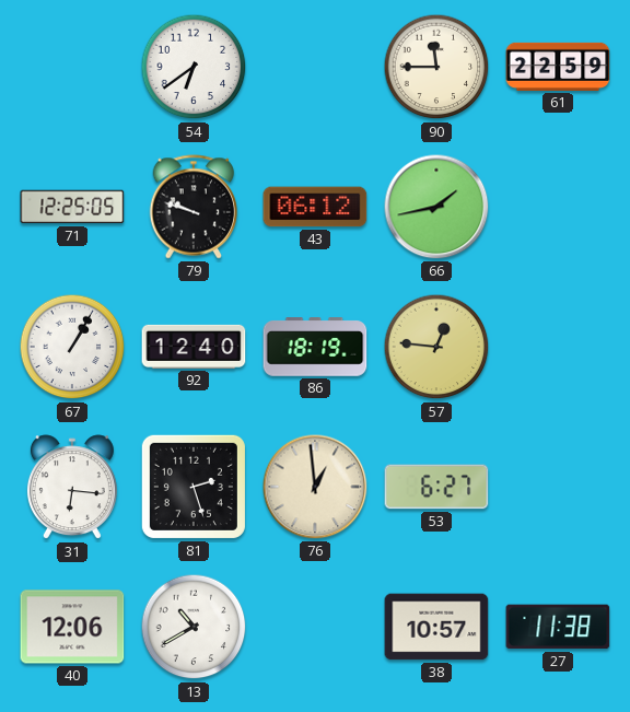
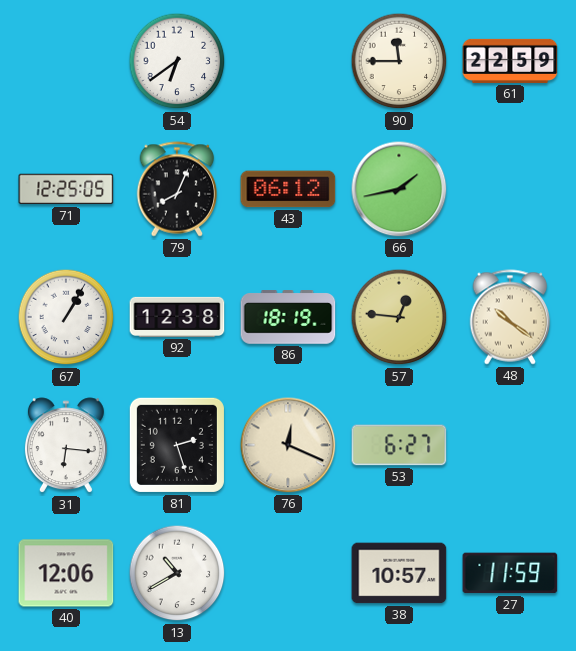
79: 9:48 -> 8:04
92: 12:40 -> 12:38
48: none -> 10:21
76: 12:59 -> 12:19
27: 11:38 -> 11:59
